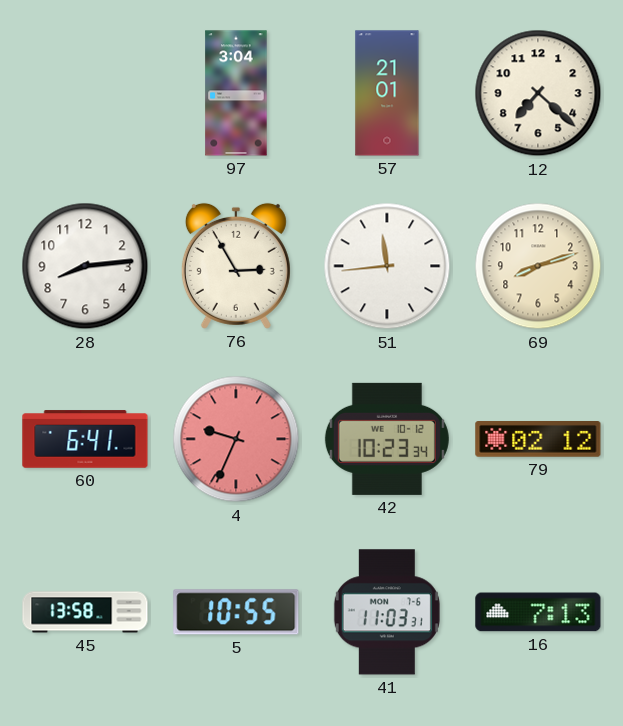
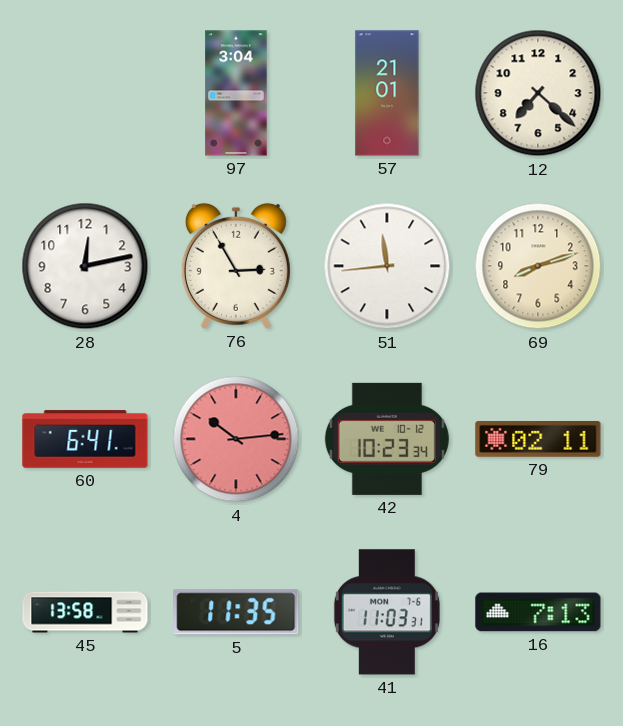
28: 8:14 -> 12:13
4: 9:34 -> 10:14
79: 02:12 -> 02:11
5: 10:55 -> 11:35
